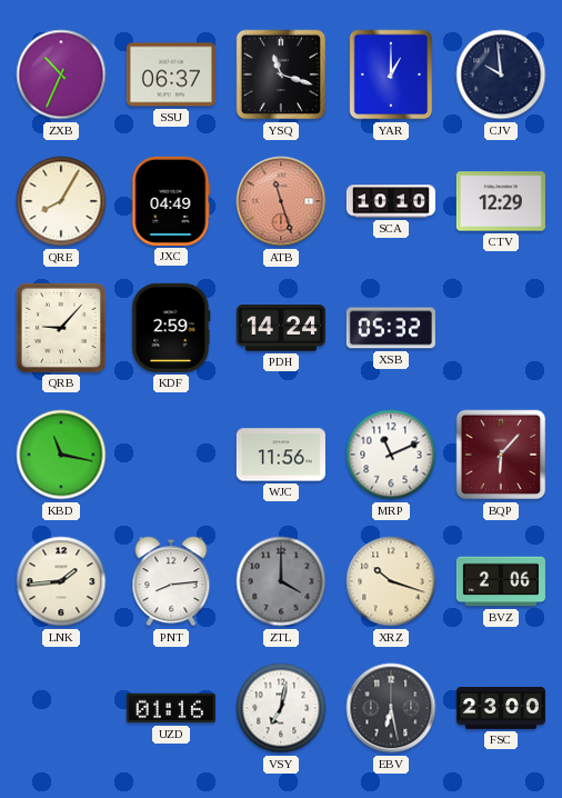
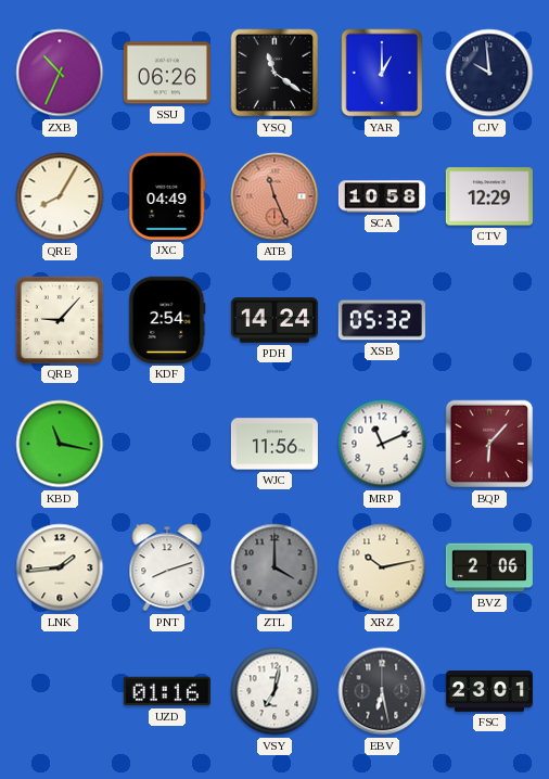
SSU: 06:37 -> 06:26
YSQ: 11:18 -> 11:21
ATB: 11:27 -> 11:26
SCA: 10:10 -> 10:58
KDF: 2:59 -> 2:54
PNT: 8:14 -> 8:12
XRZ: 10:18 -> 10:13
FSC: 23:00 -> 23:01
